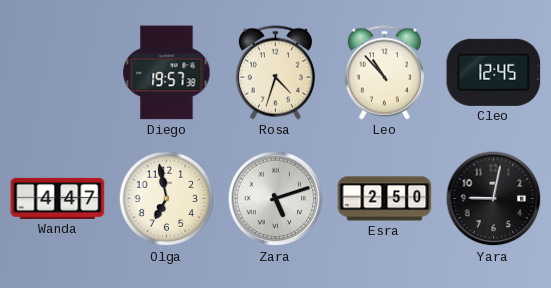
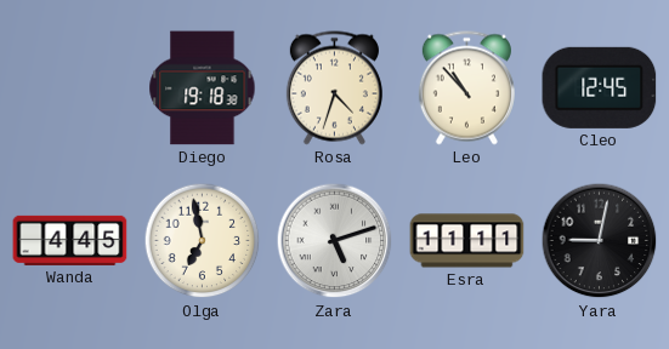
Diego: 19:57 -> 19:18
Wanda: 4:47 -> 4:45
Esra: 2:50 -> 11:11
